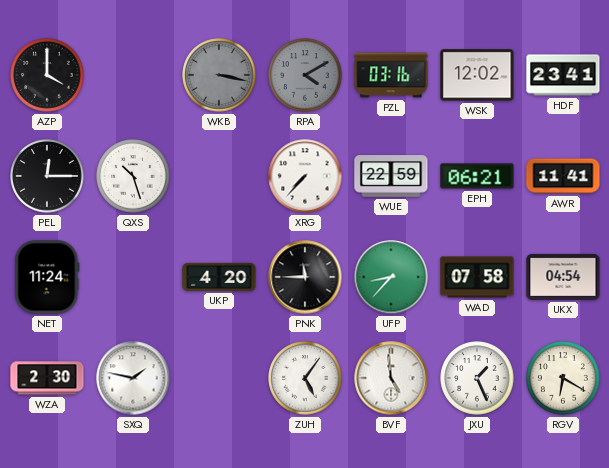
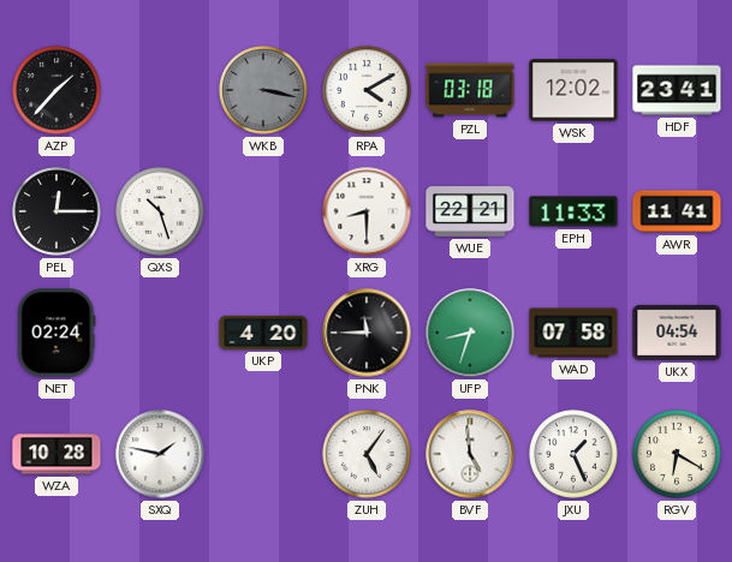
AZP: 4:00 -> 1:37
RPA dial: grey -> white
PZL: 03:16 -> 03:18
XRG: 7:37 -> 8:30
WUE: 22:59 -> 22:21
EPH: 06:21 -> 11:33
NET: 11:24 -> 02:24
UFP: 8:37 -> 8:33
WZA: 2:30 -> 10:28
